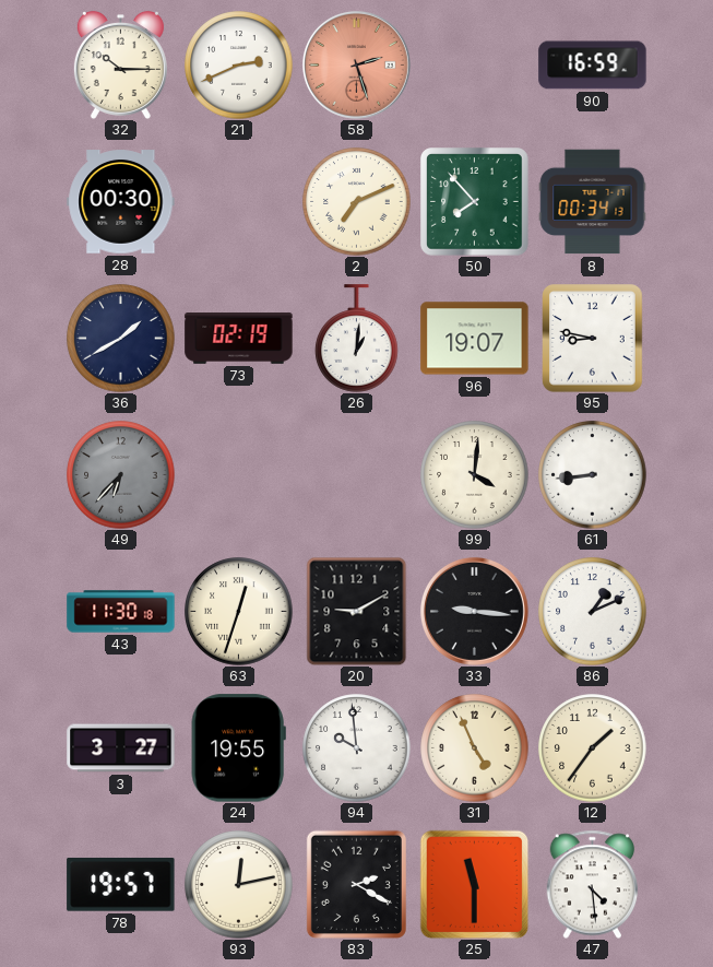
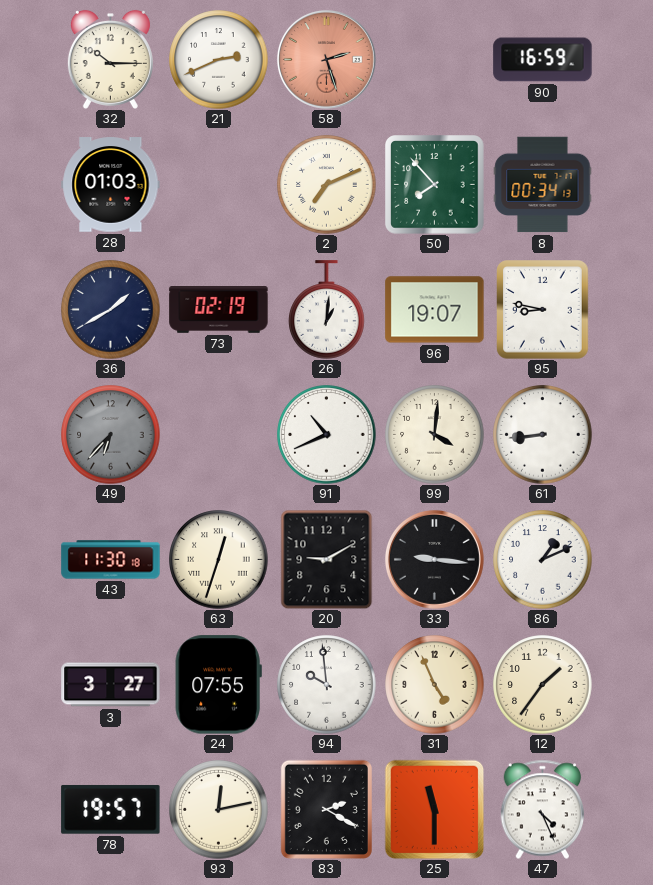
28: 00:30 -> 01:03
91: none -> 10:41
24: 19:55 -> 07:55
47: 4:29 -> 4:26
